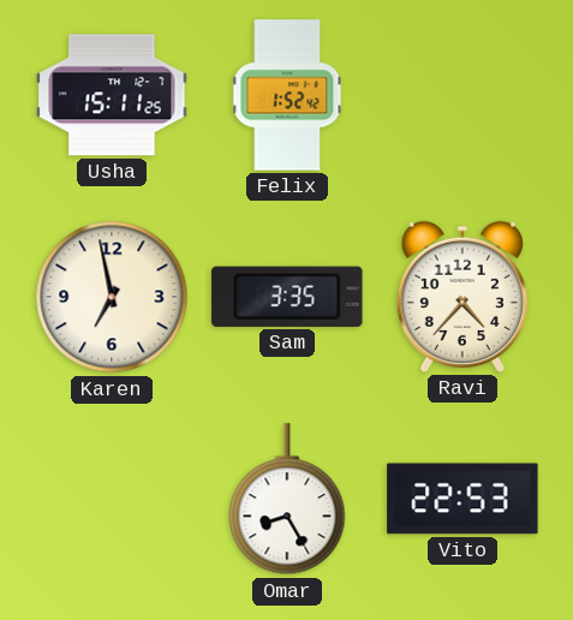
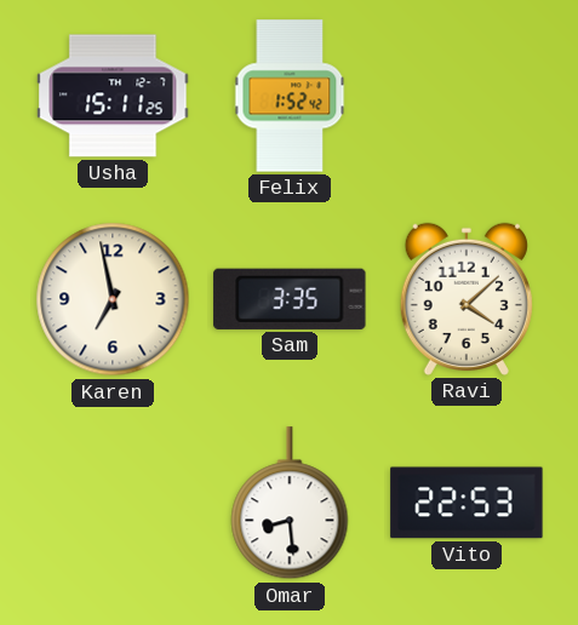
Ravi: 4:37 -> 4:08
Omar: 8:25 -> 8:29
